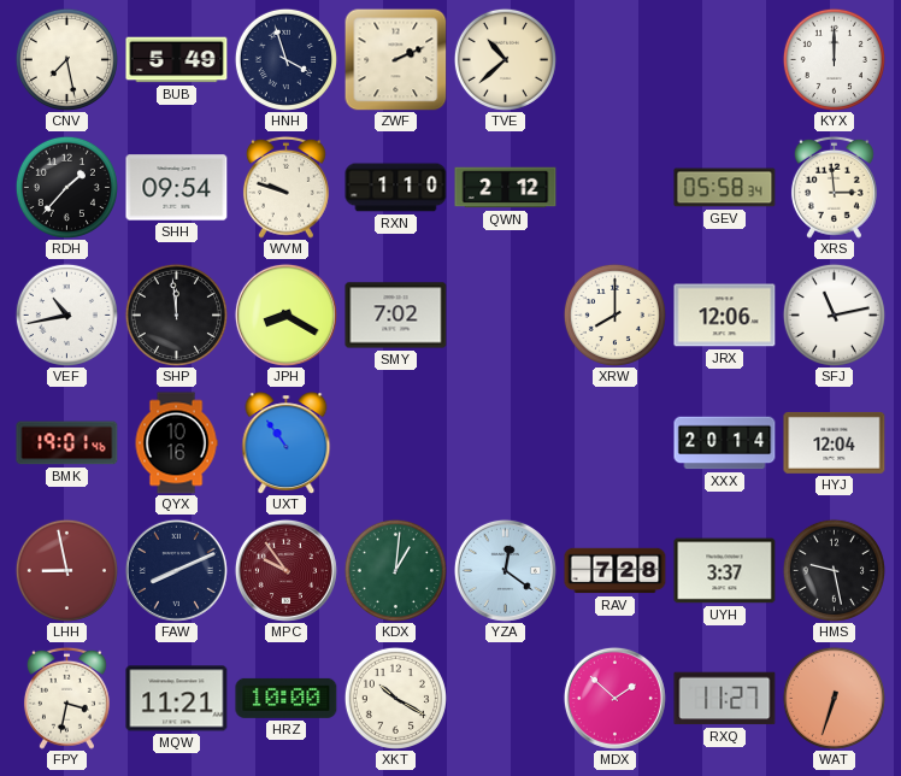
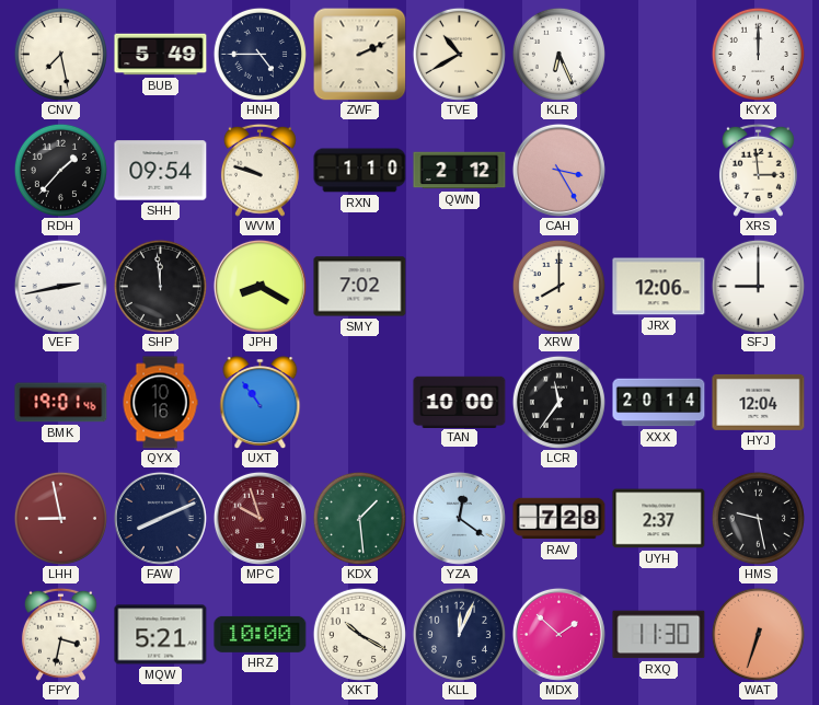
HNH: 3:57 -> 4:45
TVE: 10:38 -> 10:40
KLR: none -> 6:26
CAH: none -> 3:25
GEV: 05:58 -> none
VEF: 10:43 -> 2:43
SFJ: 11:13 -> 9:00
TAN: none -> 10:00
LCR: none -> 11:36
MPC: 9:54 -> 9:57
KDX: 1:01 -> 1:29
UYH: 3:37 -> 2:37
MQW: 11:21 -> 5:21
KLL: none -> 12:04
RXQ: 11:27 -> 11:30
